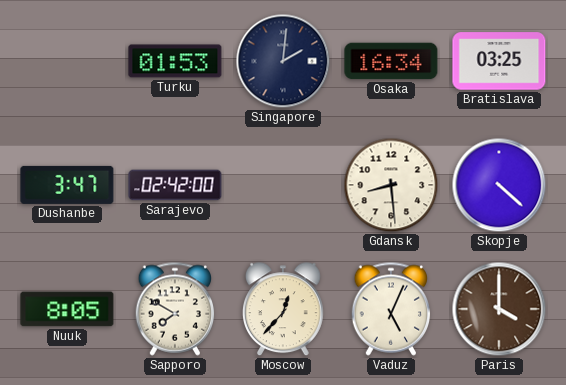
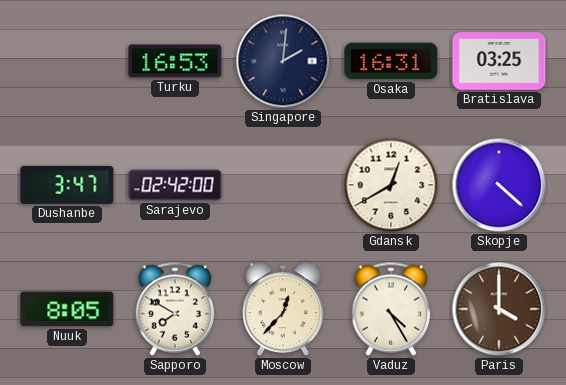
Turku: 01:53 -> 16:53
Osaka: 16:34 -> 16:31
Gdansk: 8:29 -> 12:40
Vaduz: 5:04 -> 4:25
